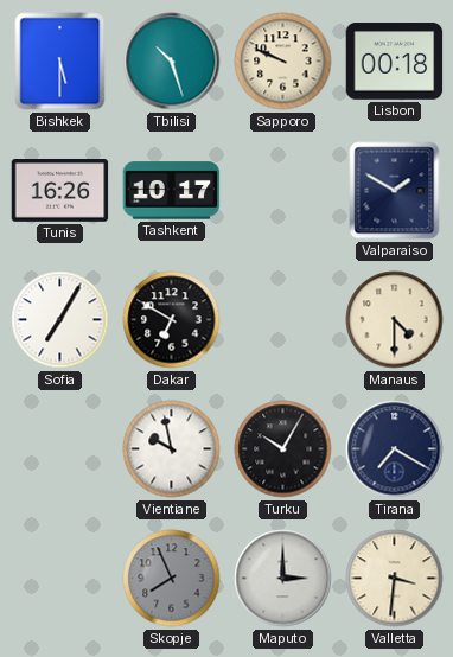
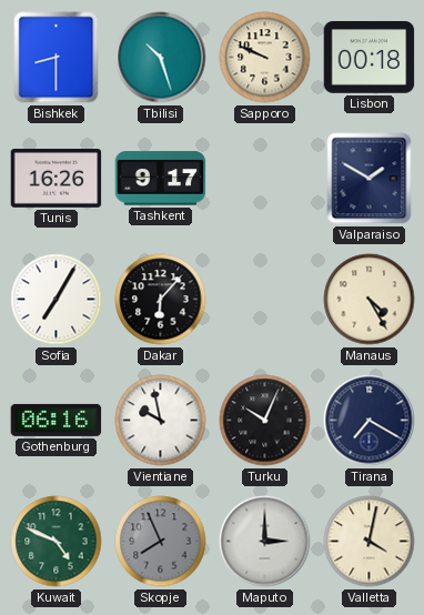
Bishkek: 5:30 -> 8:30
Tashkent: 10:17 -> 9:17
Dakar: 6:50 -> 6:07
Manaus: 4:30 -> 4:25
Gothenburg: none -> 06:16
Turku: 10:05 -> 10:04
Kuwait: none -> 4:49
Valletta: 3:31 -> 4:02
